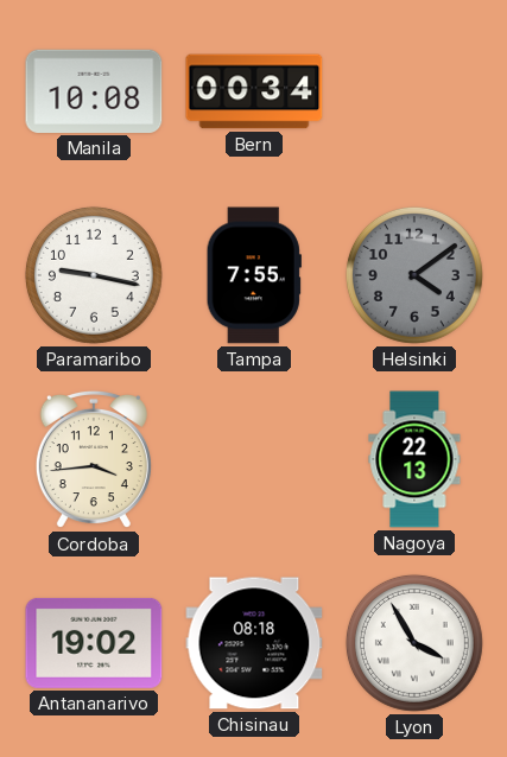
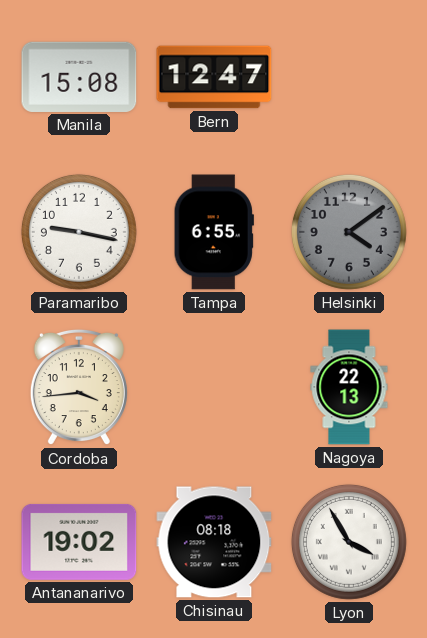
Manila: 10:08 -> 15:08
Bern: 00:34 -> 12:47
Tampa: 7:55 -> 6:55
